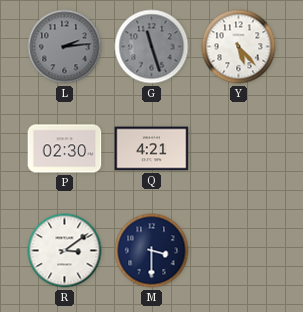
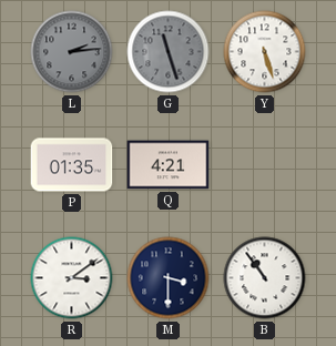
Y: 5:23 -> 5:27
P: 02:30 -> 01:35
B: none -> 10:54
